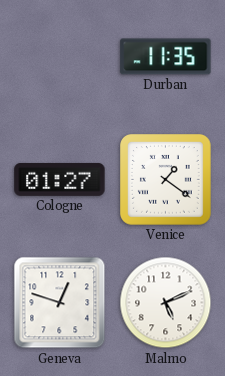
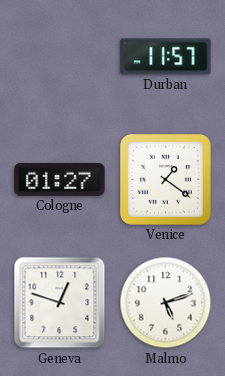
Durban: 11:35 -> 11:57
Malmo: 5:11 -> 5:12
